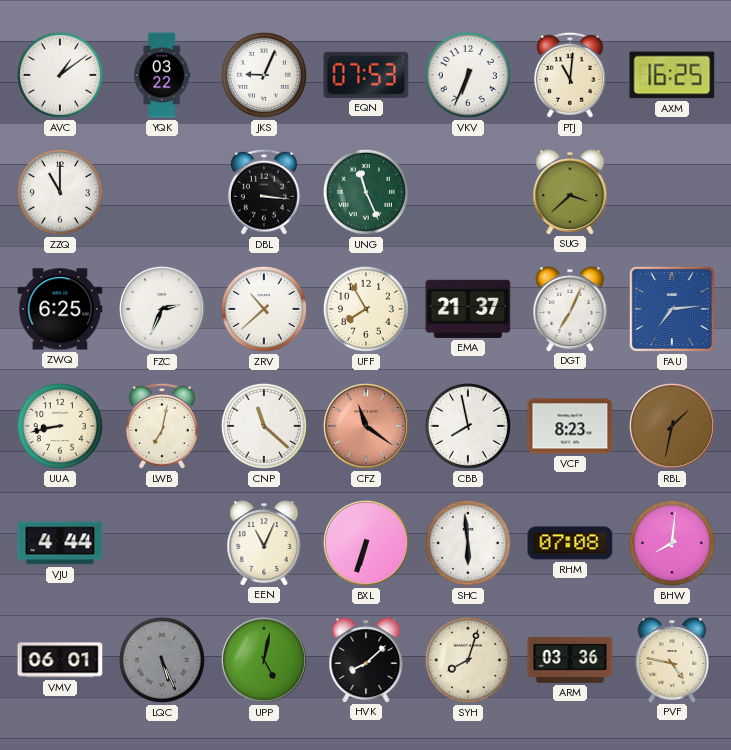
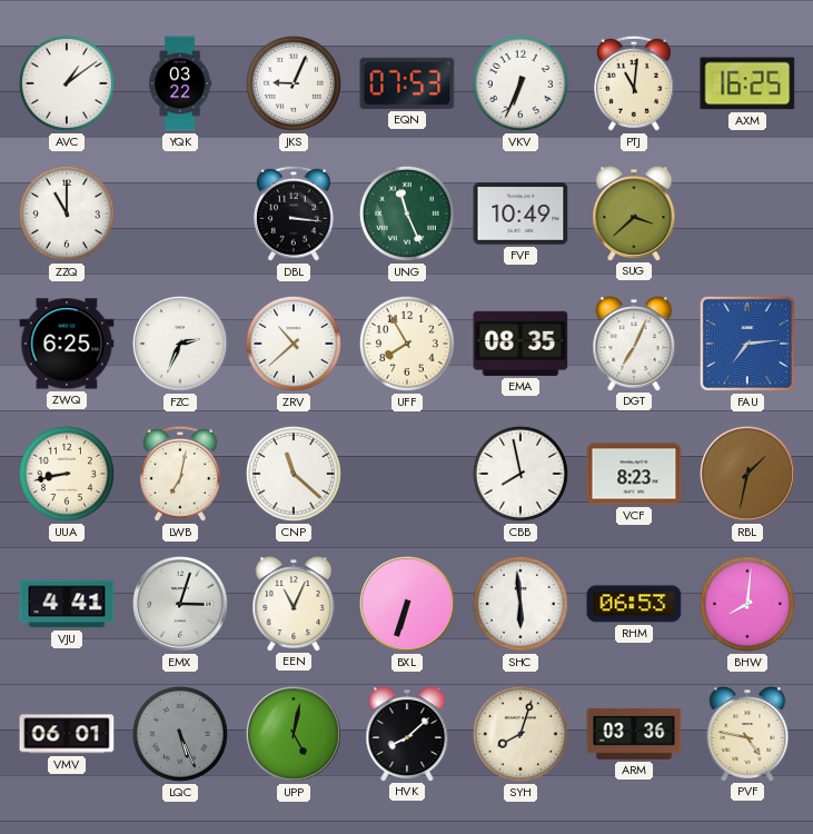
FVF: none -> 10:49
EMA: 21:37 -> 08:35
CFZ: 11:21 -> none
VJU: 4:44 -> 4:41
EMX: none -> 3:03
RHM: 07:08 -> 06:53
